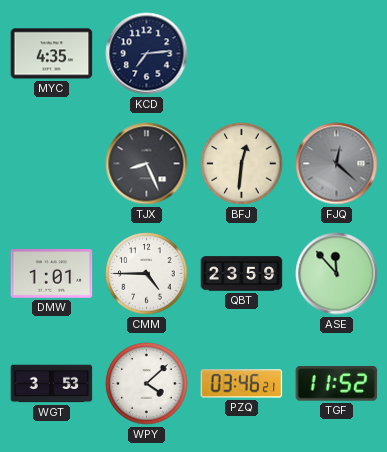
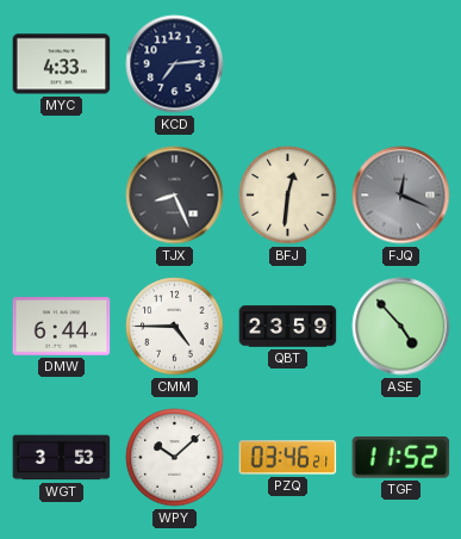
MYC: 4:35 -> 4:33
FJQ: 12:22 -> 12:19
DMW: 1:01 -> 6:44
ASE: 11:53 -> 4:53
WPY: 4:08 -> 10:08
